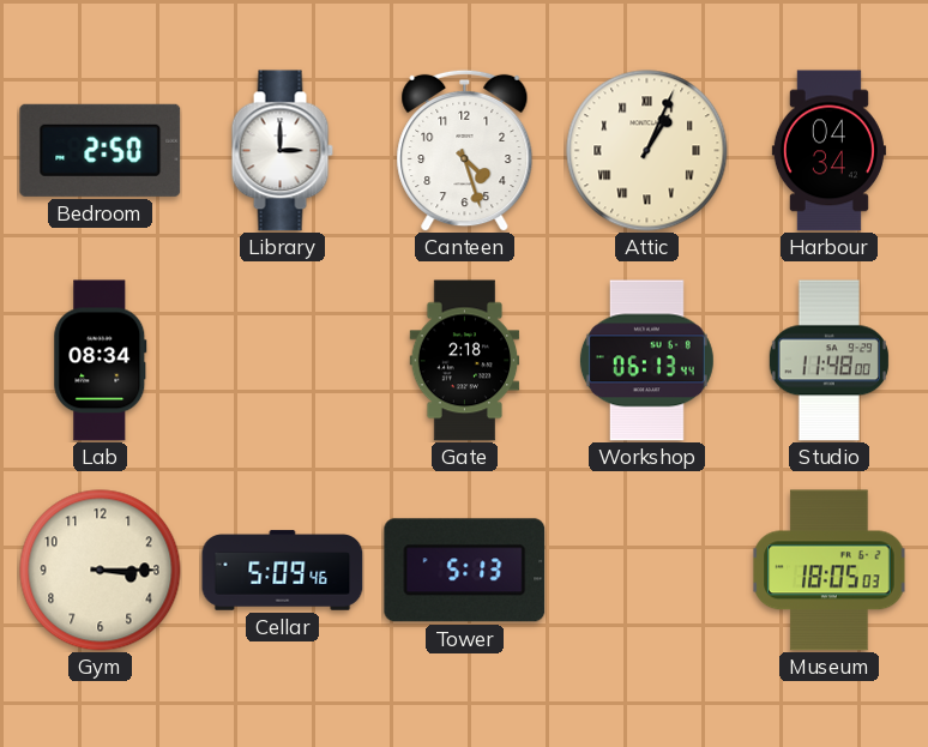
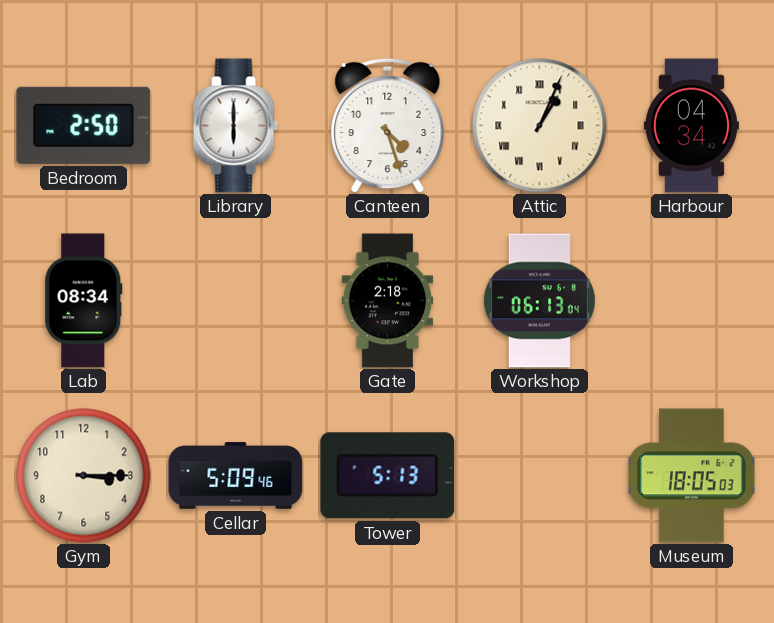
Library: 3:00 -> 6:00
Workshop: 06:13:44 -> 06:13:04
Studio: 11:48 -> none
